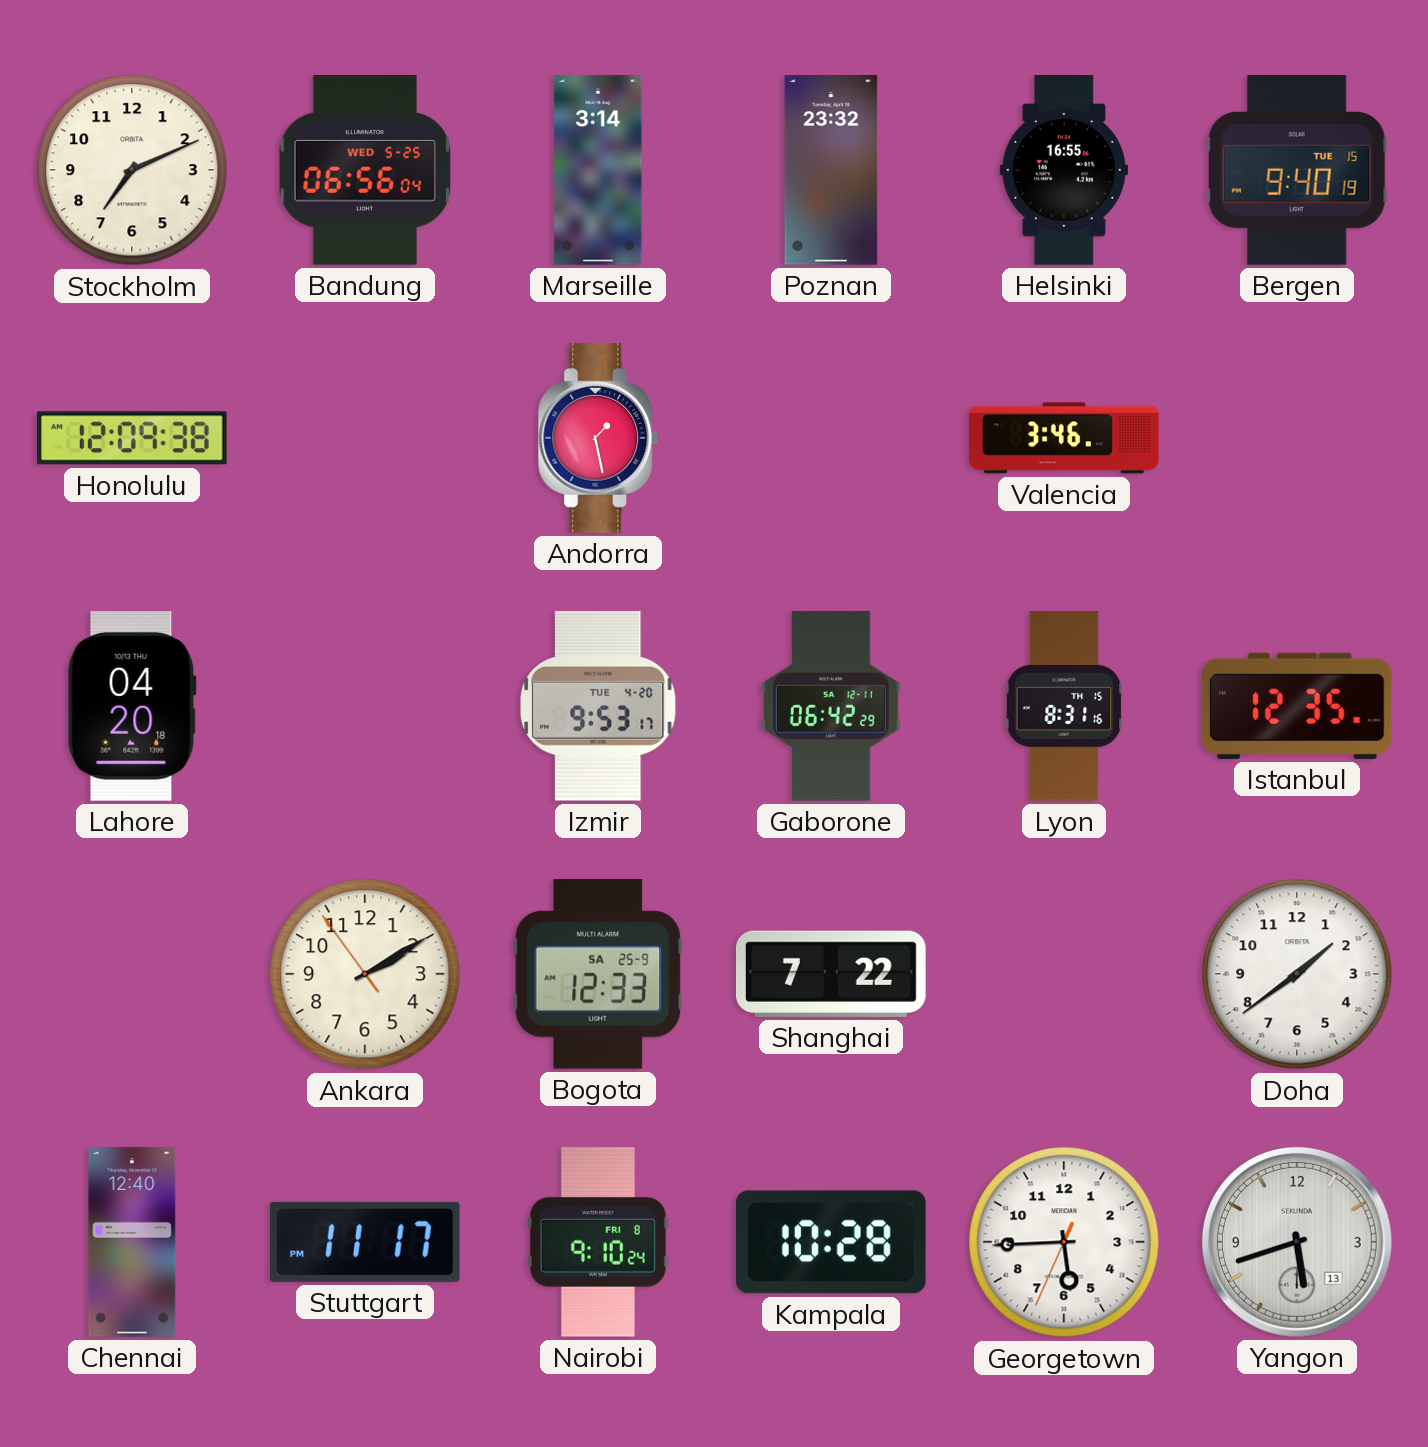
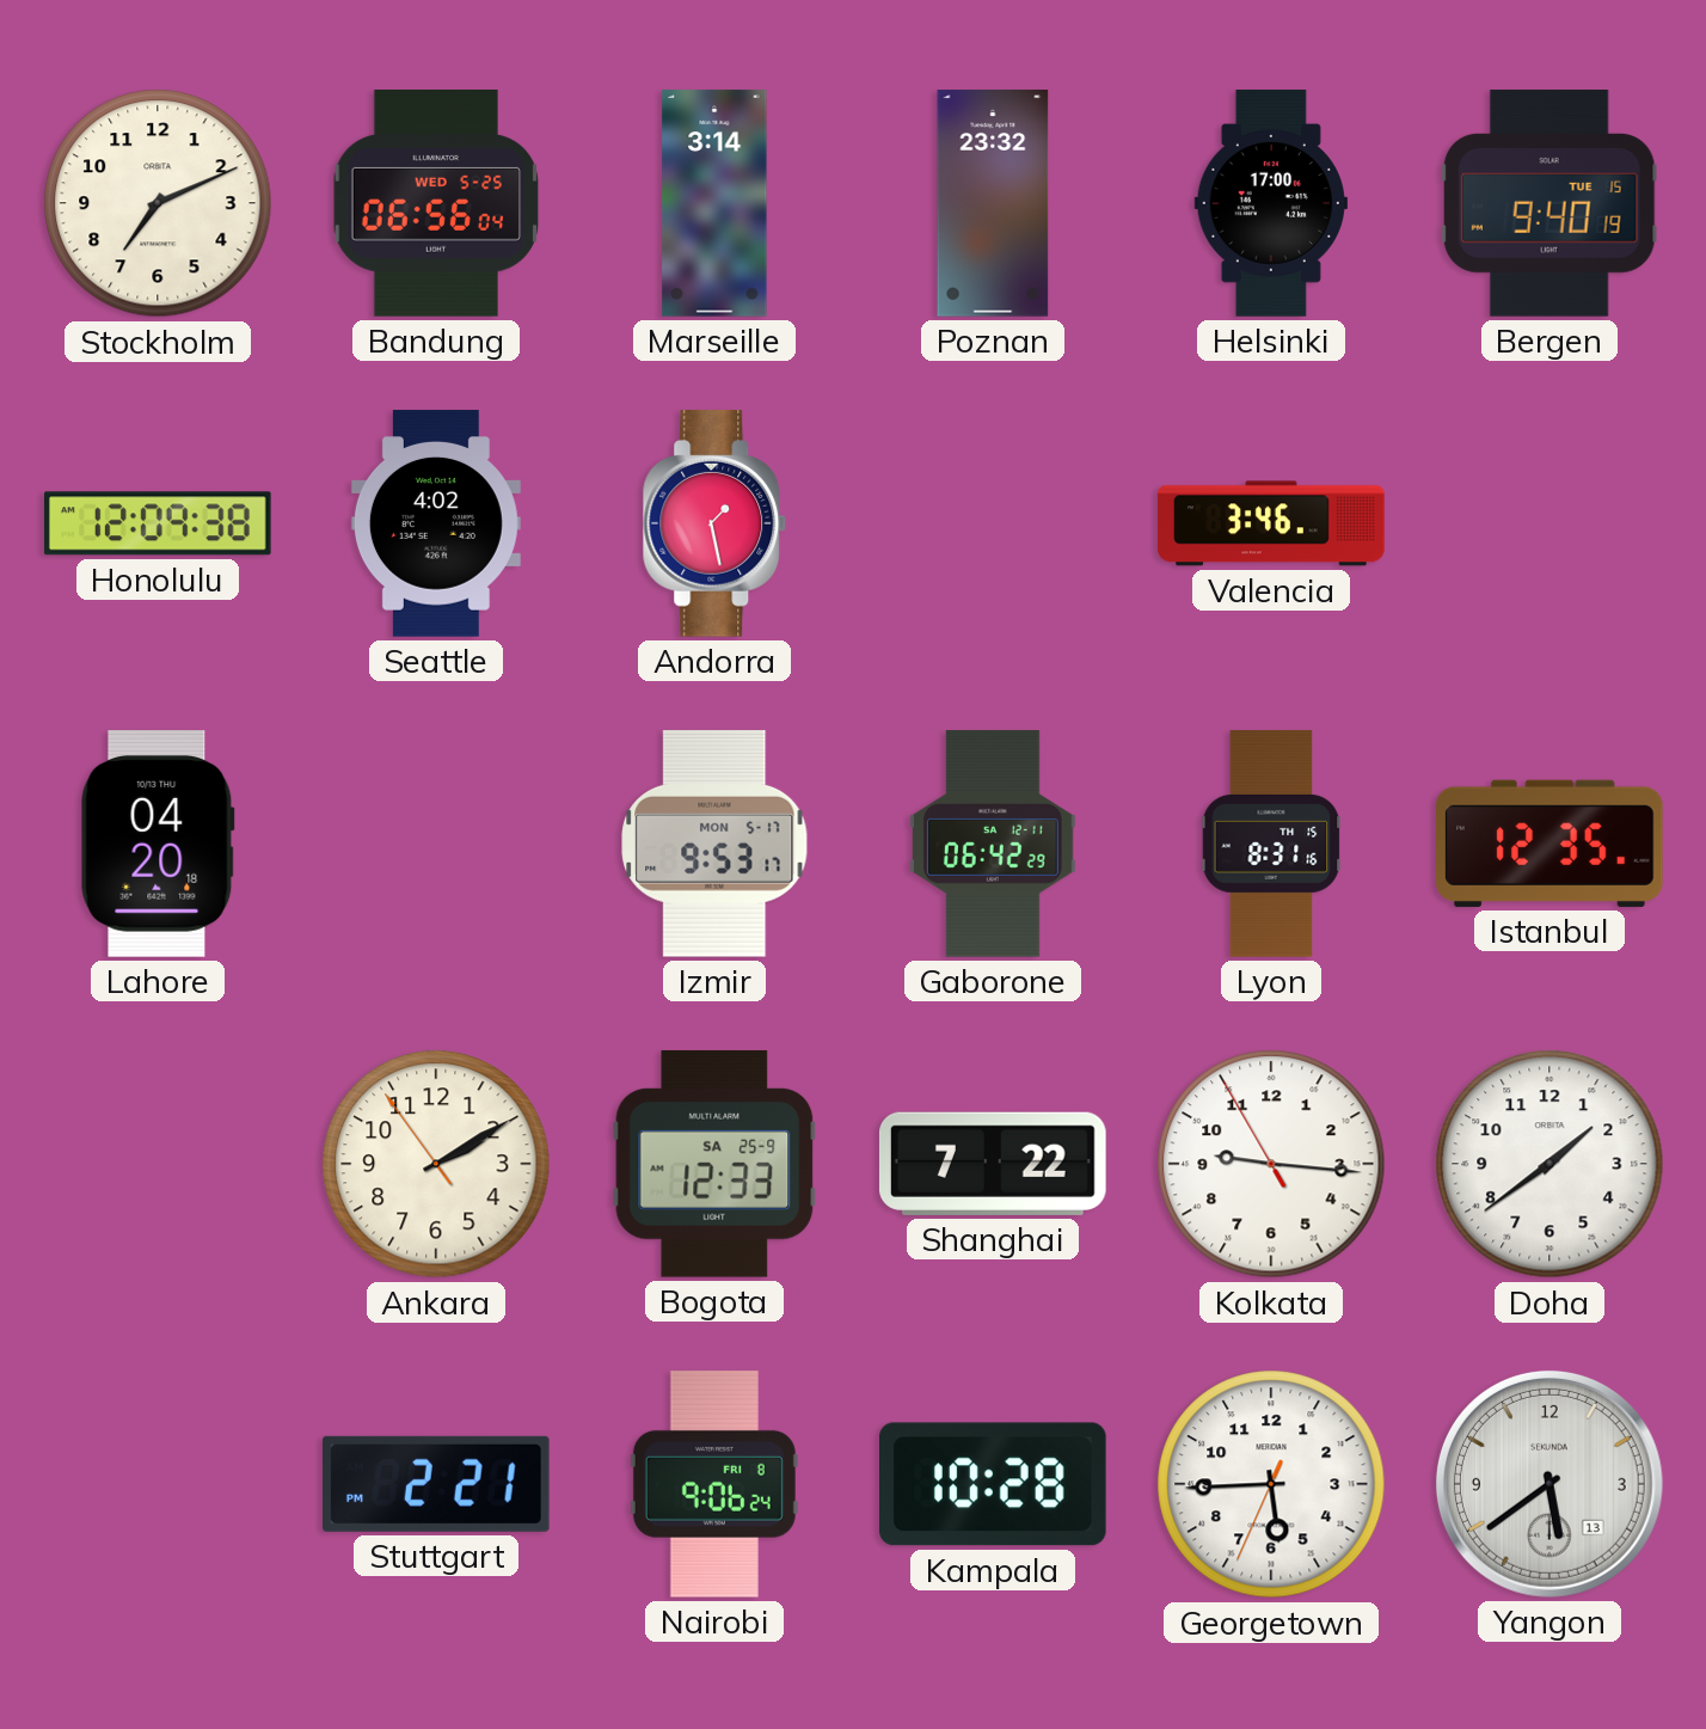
Helsinki: 16:55 -> 17:00
Seattle: none -> 4:02
Izmir date: TUE 4-20 -> MON 5-17
Kolkata: none -> 9:15
Chennai: 12:40 -> none
Stuttgart: 11:17 -> 2:21
Nairobi: 9:10 -> 9:06
Yangon: 5:42 -> 5:39
